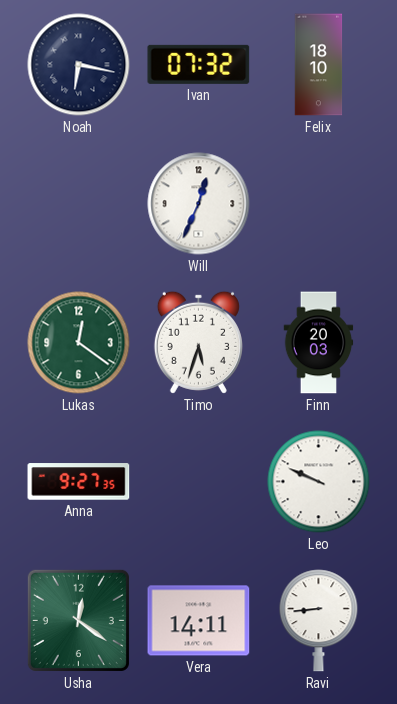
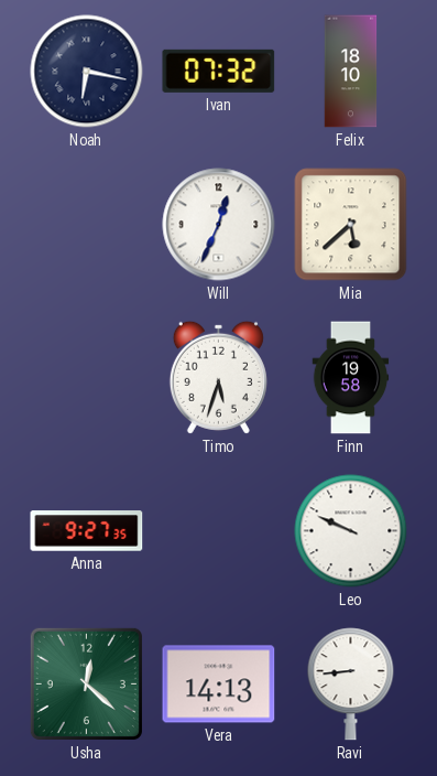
Mia: none -> 5:38
Lukas: 12:21 -> none
Finn: 20:03 -> 19:58
Usha: 12:21 -> 12:22
Vera: 14:11 -> 14:13
